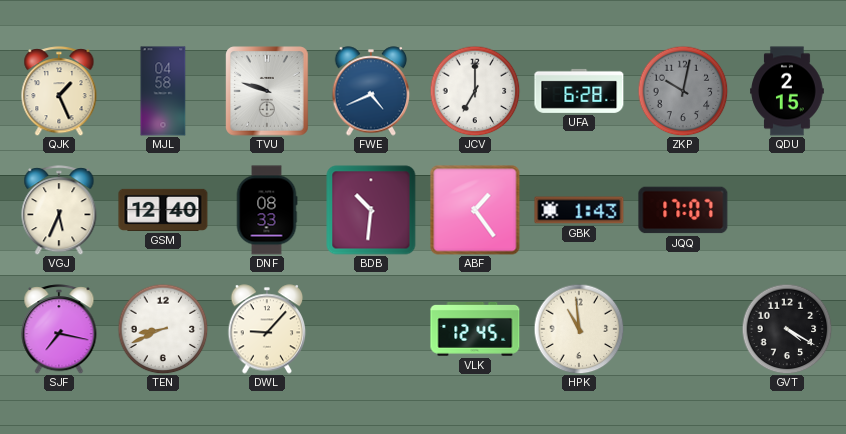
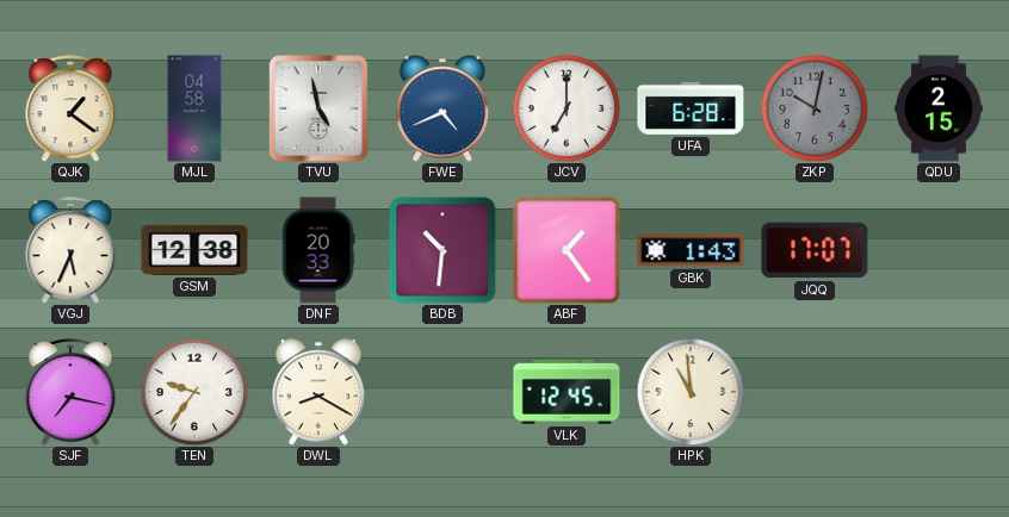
QJK: 1:26 -> 1:21
TVU: 9:48 -> 4:58
GSM: 12:40 -> 12:38
DNF: 08:33 -> 20:33
TEN: 8:41 -> 9:36
DWL: 9:07 -> 8:20
GVT: 4:20 -> none
